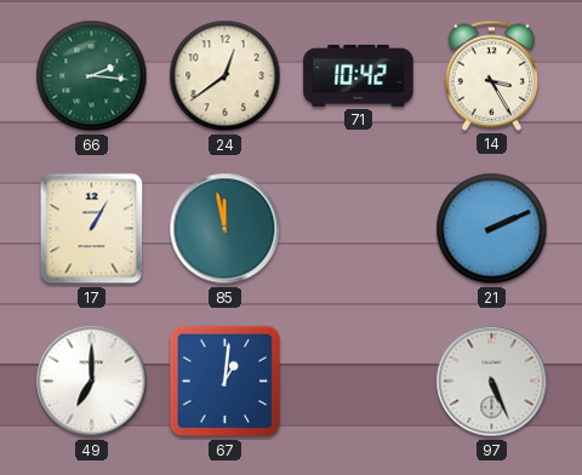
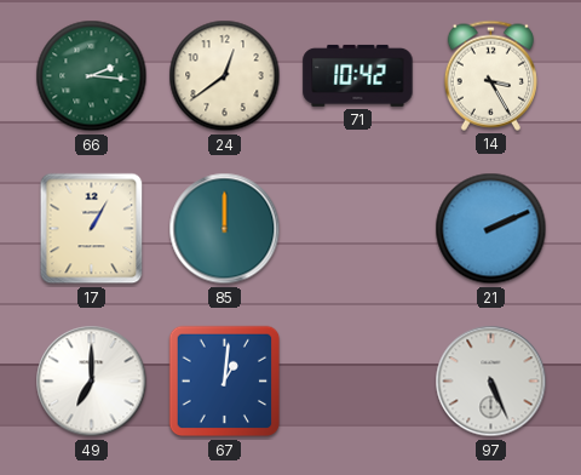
85: 11:58 -> 12:00
